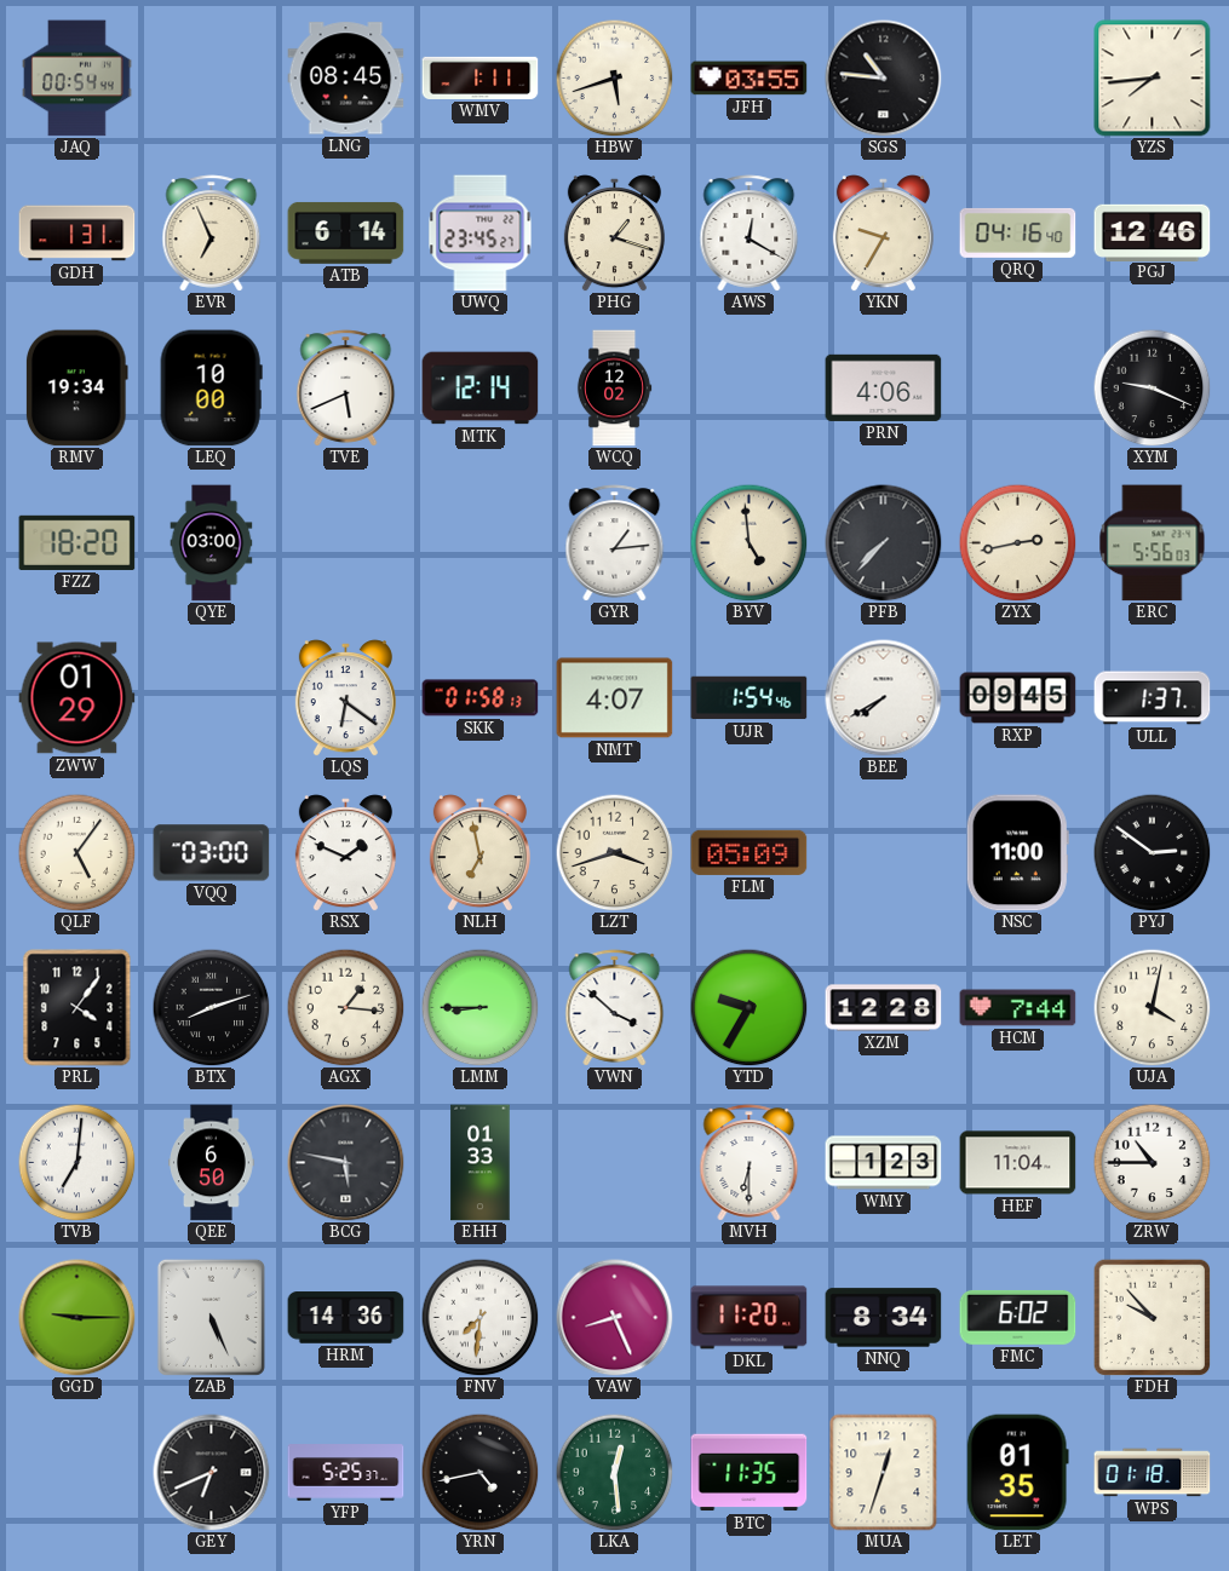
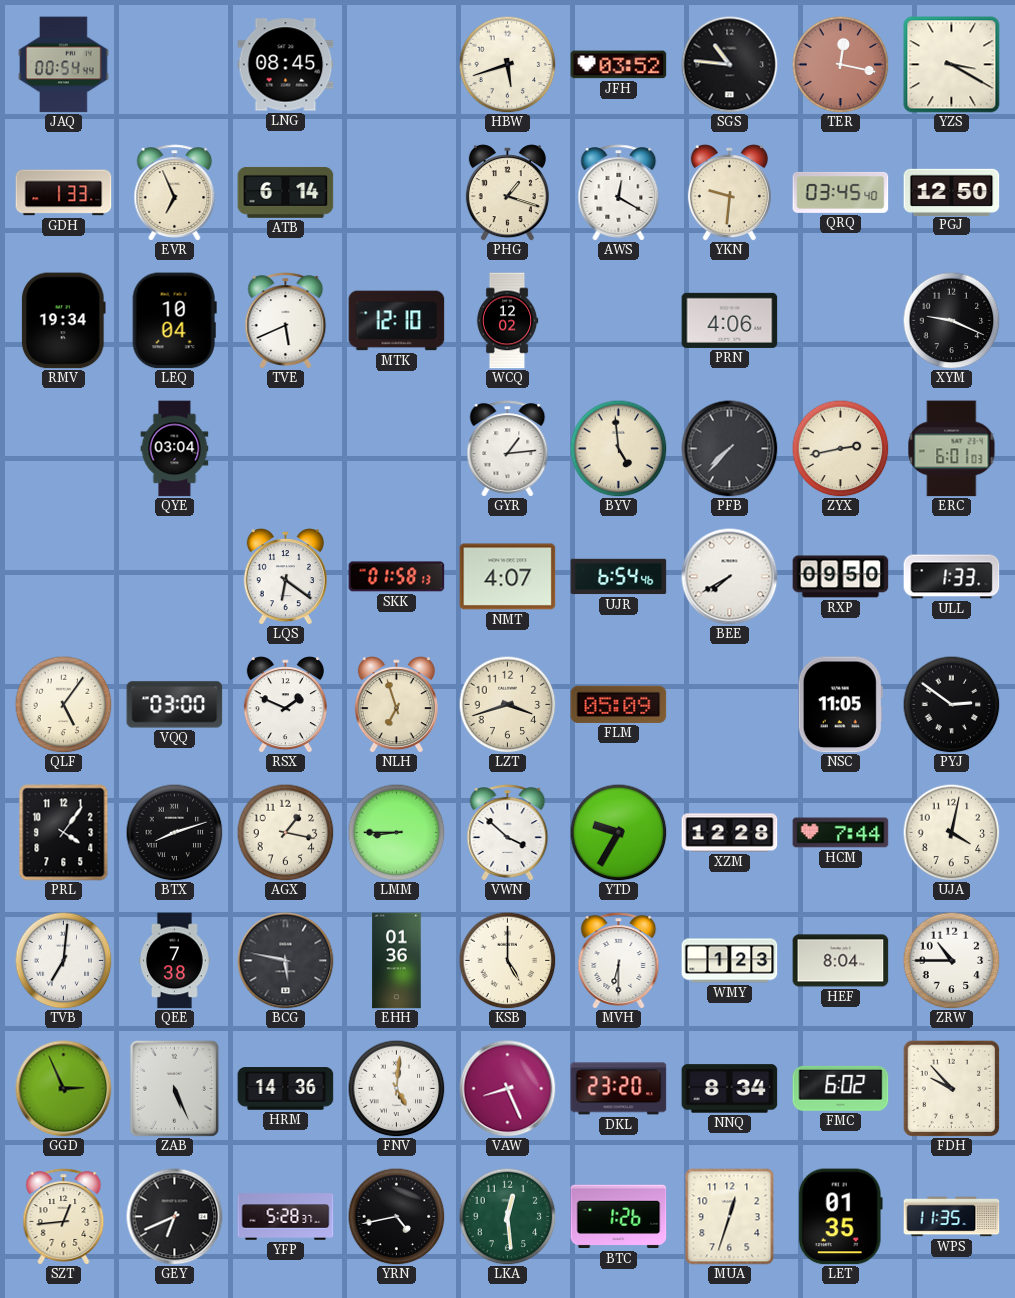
WMV: 1:11 -> none
JFH: 03:55 -> 03:52
TER: none -> 12:17
YZS: 7:44 -> 3:20
GDH: 1:31 -> 1:33
UWQ: 23:45 -> none
YKN: 9:35 -> 9:31
QRQ: 04:16 -> 03:45
PGJ: 12:46 -> 12:50
LEQ: 10:00 -> 10:04
MTK: 12:14 -> 12:10
FZZ: 18:20 -> none
QYE: 03:00 -> 03:04
ERC: 5:56 -> 6:01
ZWW: 01:29 -> none
UJR: 1:54 -> 6:54
RXP: 09:45 -> 09:50
ULL: 1:37 -> 1:33
NLH: 6:58 -> 6:57
NSC: 11:00 -> 11:05
AGX: 1:16 -> 1:17
QEE: 6:50 -> 7:38
EHH: 01:33 -> 01:36
KSB: none -> 5:00
HEF: 11:04 -> 8:04
GGD: 9:15 -> 2:56
FNV: 7:31 -> 5:01
DKL: 11:20 -> 23:20
SZT: none -> 12:44
YFP: 5:25 -> 5:28
BTC: 11:35 -> 1:26
WPS: 01:18 -> 11:35
